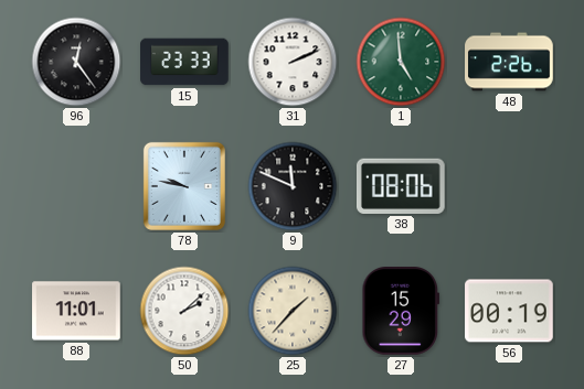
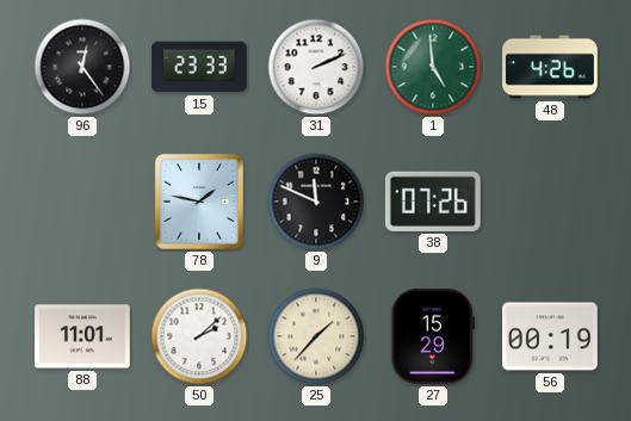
48: 2:26 -> 4:26
78: 9:47 -> 1:47
38: 08:06 -> 07:26
